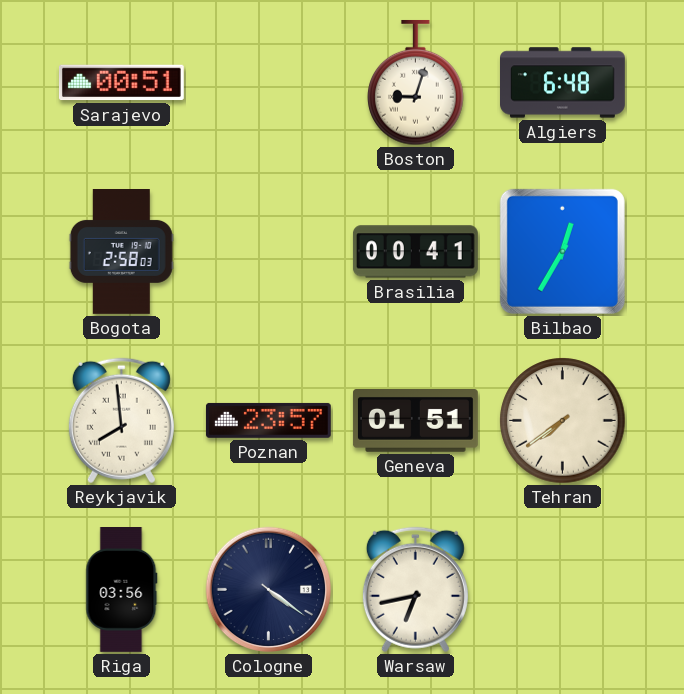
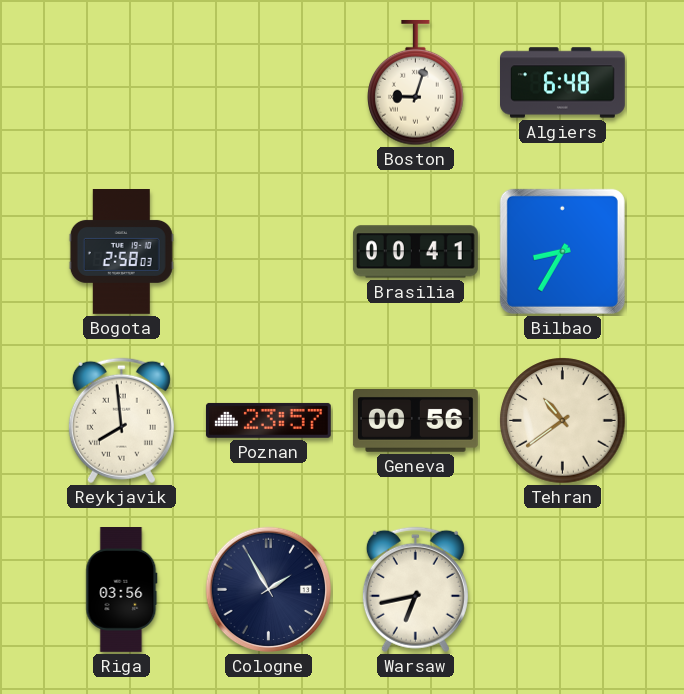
Sarajevo: 00:51 -> none
Bilbao: 12:35 -> 8:35
Geneva: 01:51 -> 00:56
Tehran: 7:39 -> 10:39
Cologne: 4:21 -> 1:55
